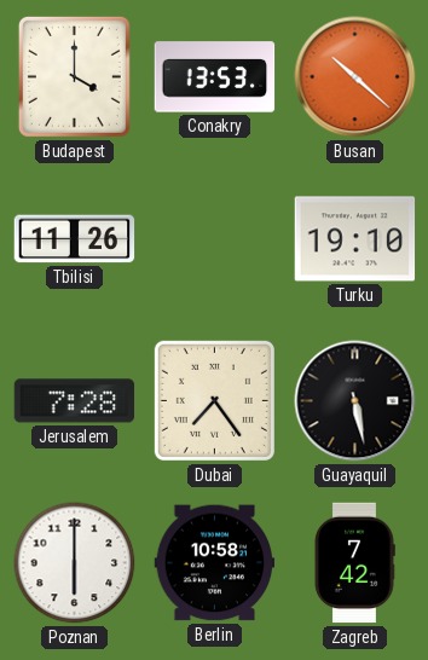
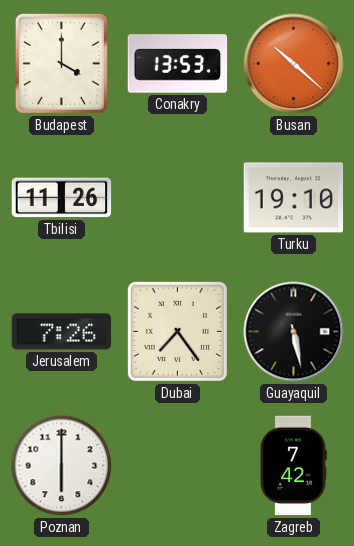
Jerusalem: 7:28 -> 7:26
Berlin: 10:58 -> none
